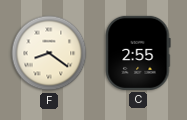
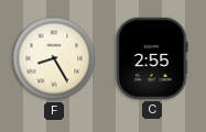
F: 8:21 -> 8:25
